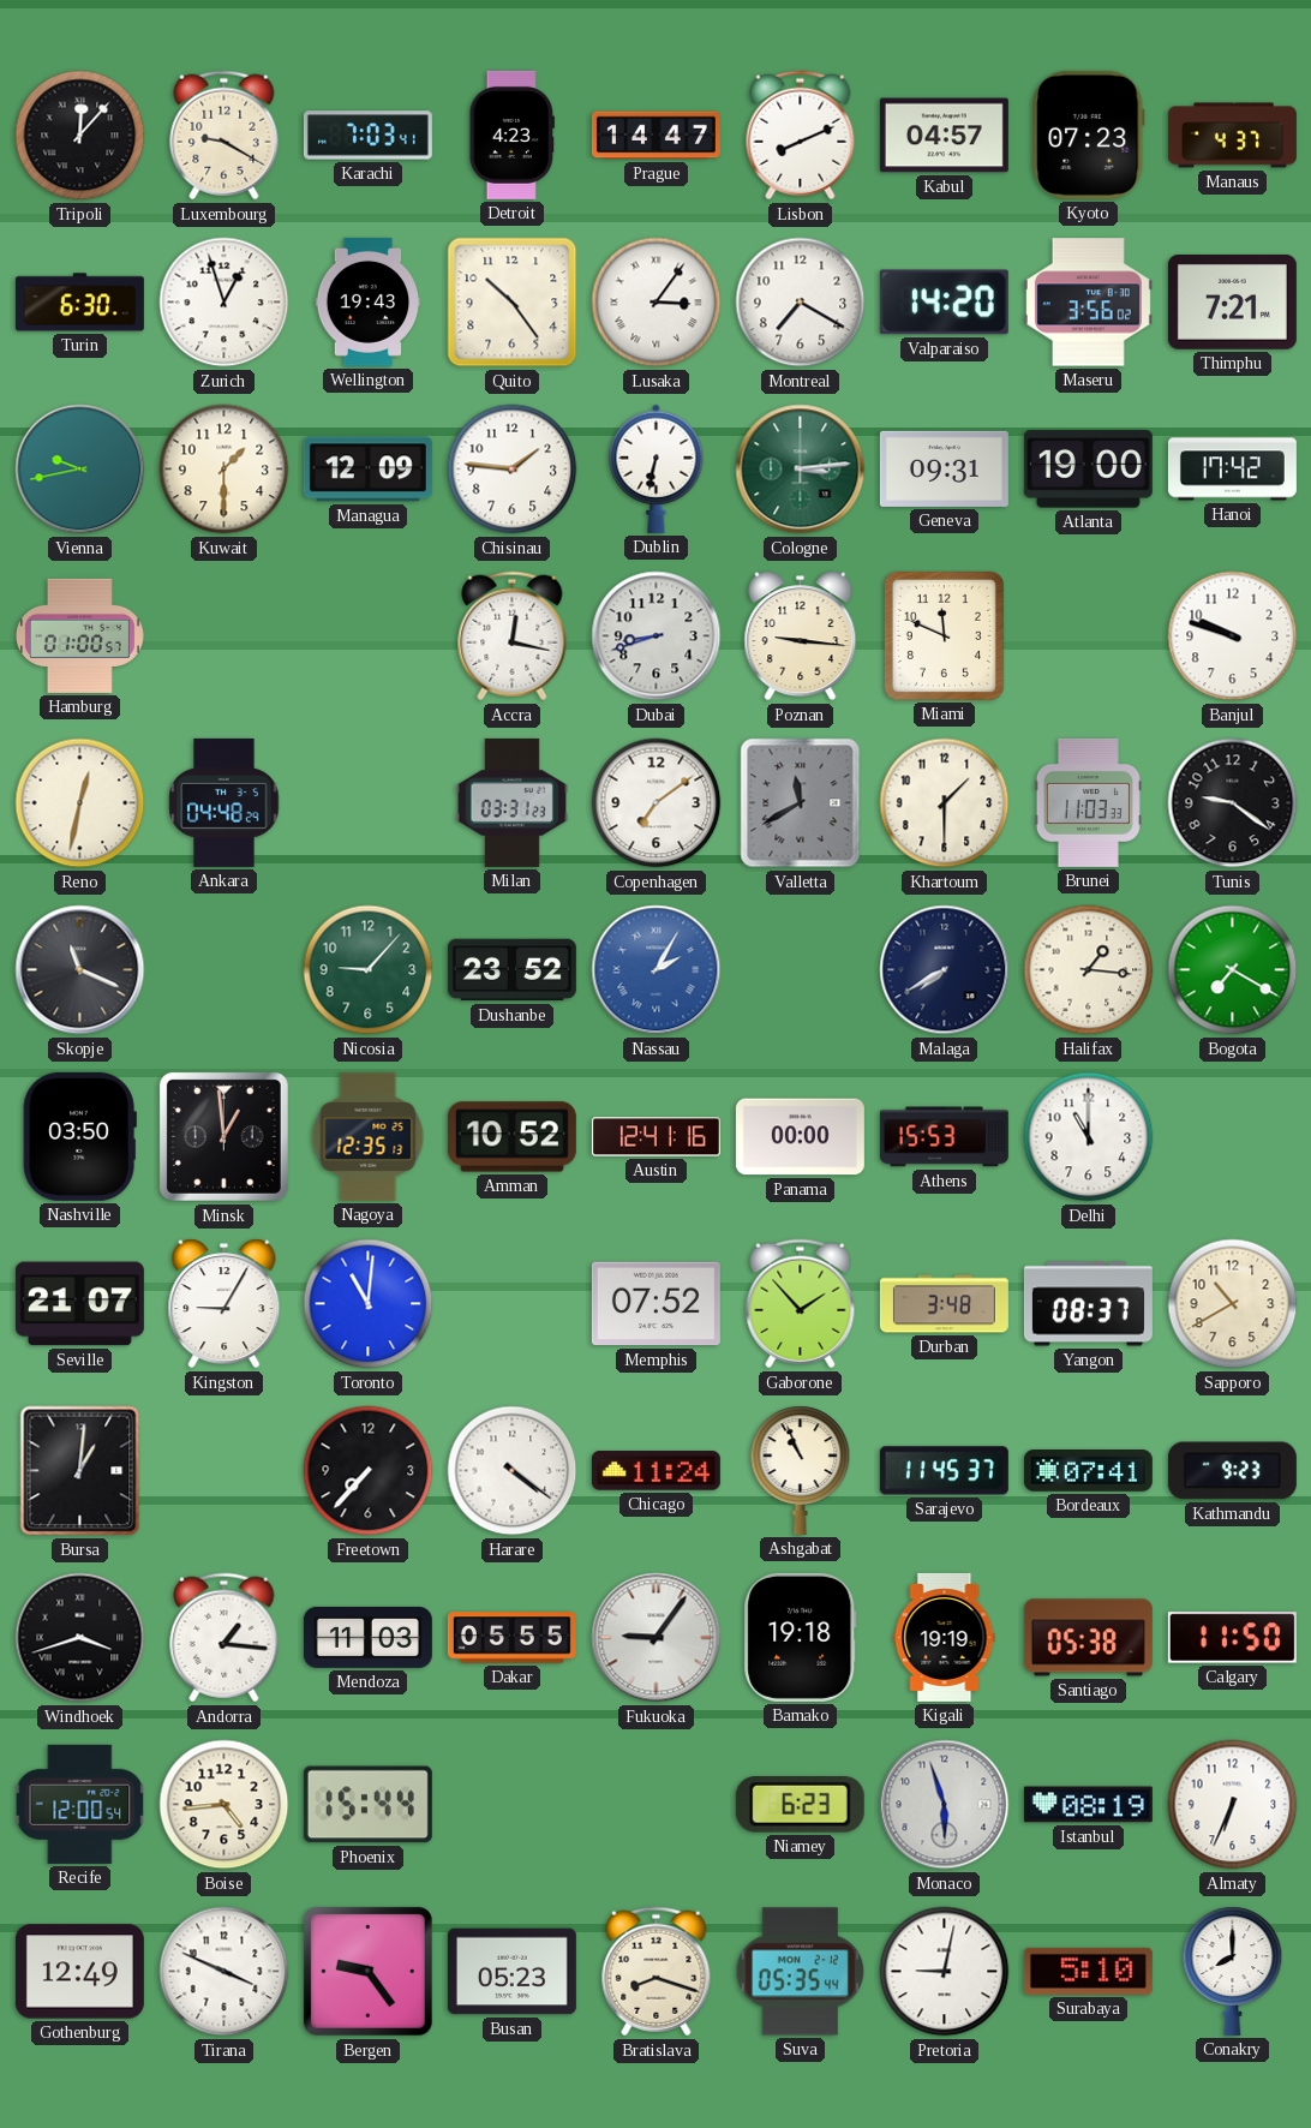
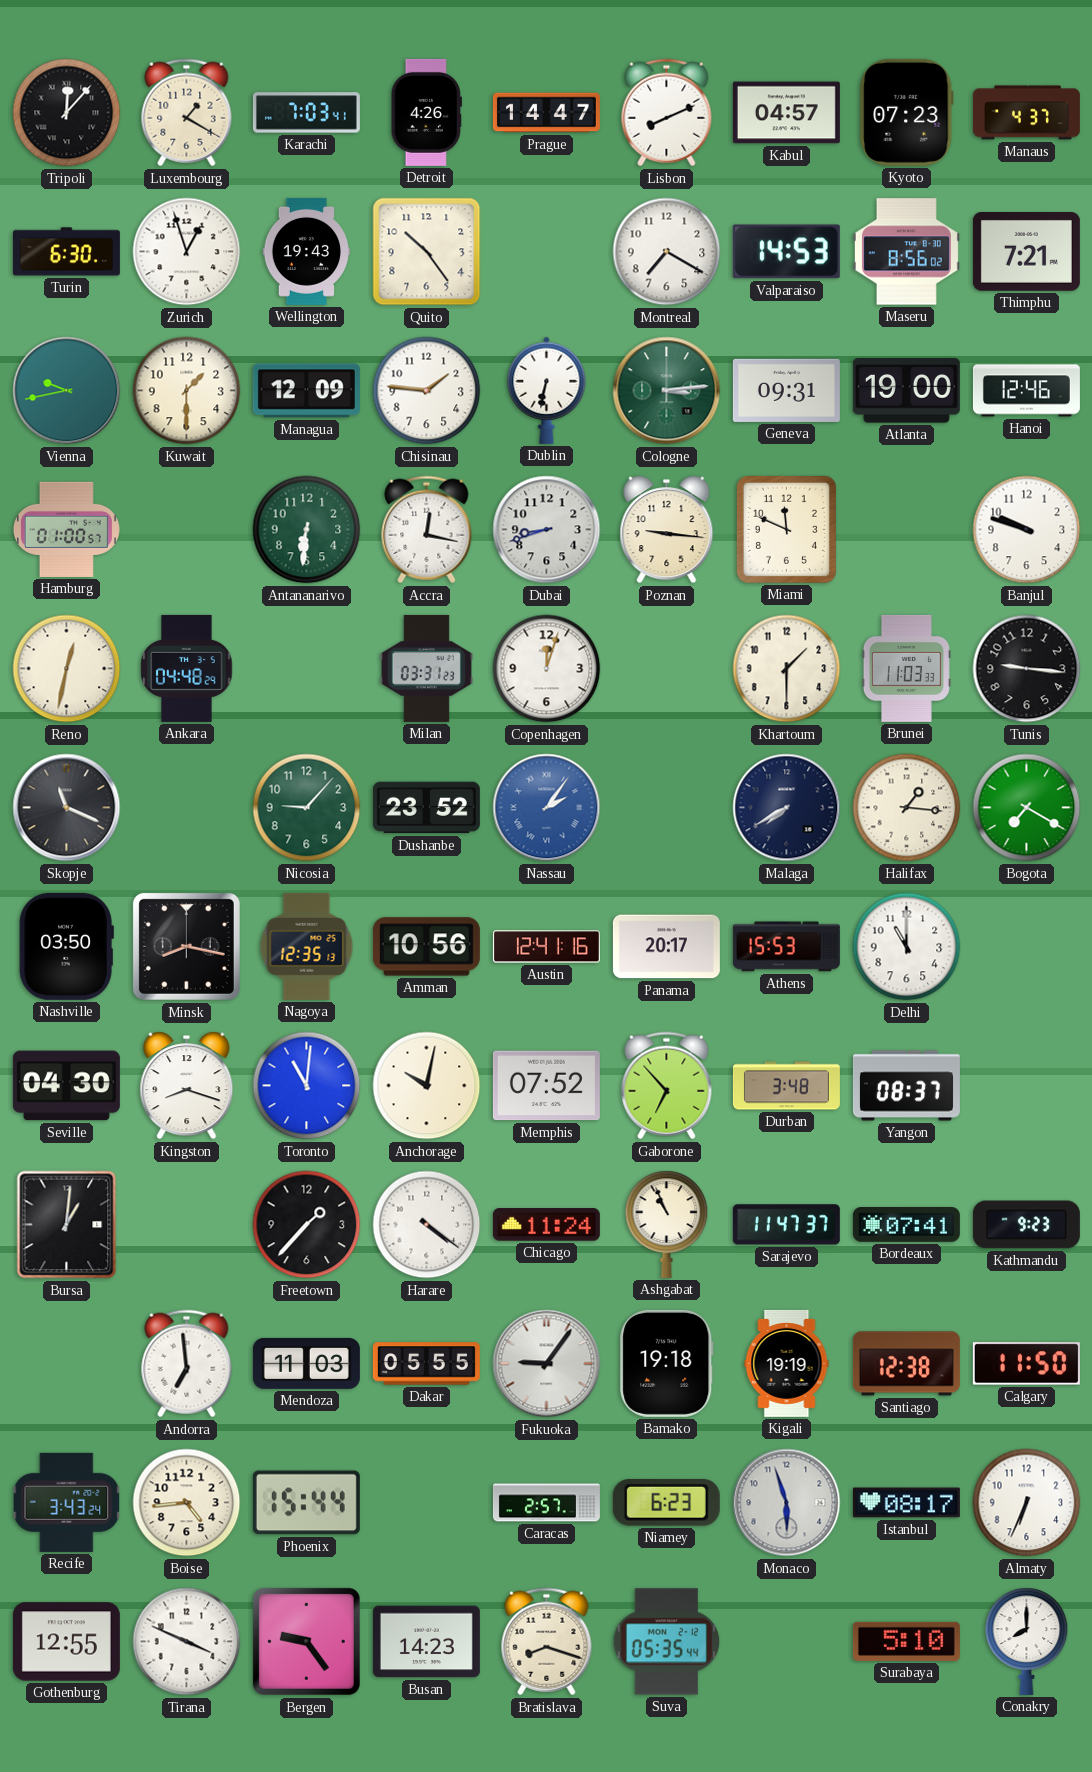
Luxembourg: 9:20 -> 1:20
Detroit: 4:23 -> 4:26
Lusaka: 3:06 -> none
Valparaiso: 14:20 -> 14:53
Maseru: 3:56 -> 8:56
Hanoi: 17:42 -> 12:46
Antananarivo: none -> 6:31
Copenhagen: 7:09 -> 12:03
Valletta: 11:40 -> none
Tunis: 9:21 -> 9:16
Nassau: 2:05 -> 2:06
Minsk: 12:59 -> 8:17
Amman: 10:52 -> 10:56
Panama: 00:00 -> 20:17
Seville: 21:07 -> 04:30
Kingston: 9:05 -> 8:18
Anchorage: none -> 10:02
Gaborone: 1:53 -> 6:53
Sapporo: 10:40 -> none
Freetown: 7:37 -> 1:37
Sarajevo: 11:45 -> 11:47
Windhoek: 3:42 -> none
Andorra: 1:16 -> 6:59
Santiago: 05:38 -> 12:38
Recife: 12:00 -> 3:43
Caracas: none -> 2:57
Istanbul: 08:19 -> 08:17
Gothenburg: 12:49 -> 12:55
Busan: 05:23 -> 14:23
Pretoria: 9:02 -> none
